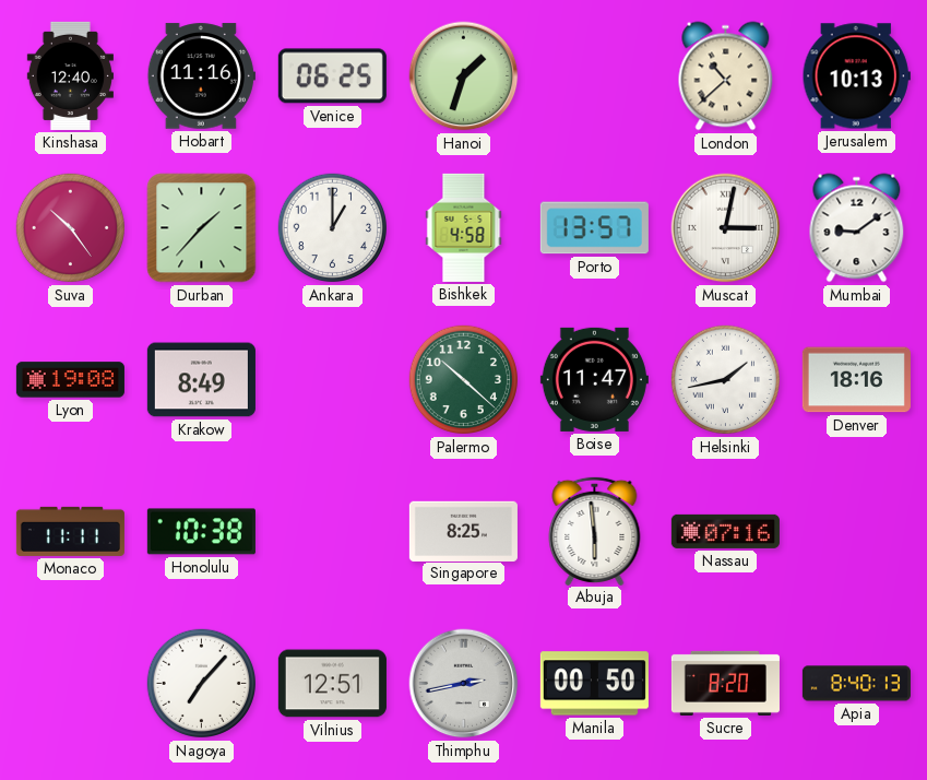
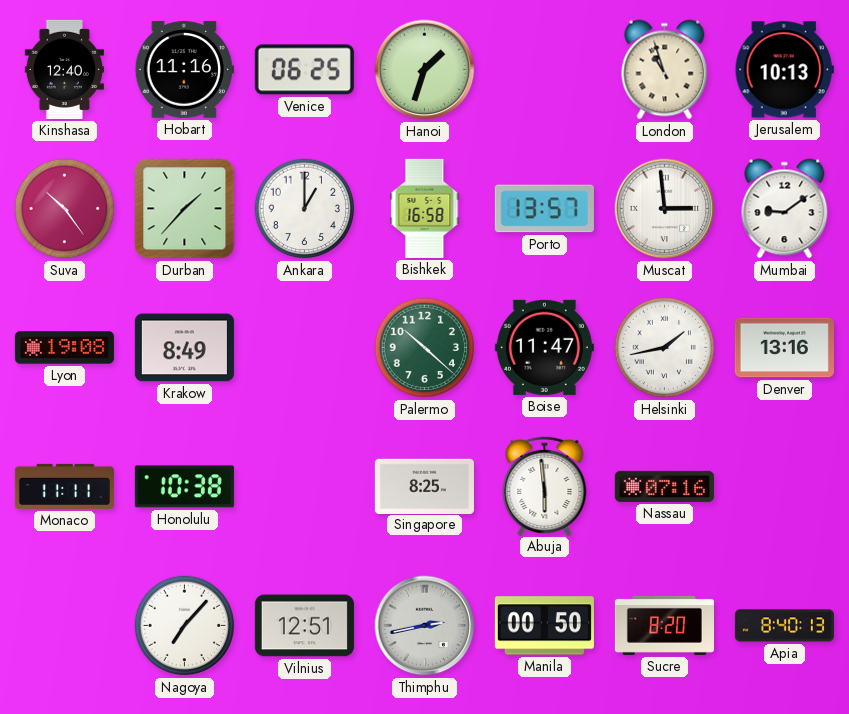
London: 10:38 -> 10:57
Bishkek: 4:58 -> 16:58
Muscat: 3:02 -> 2:59
Denver: 18:16 -> 13:16
